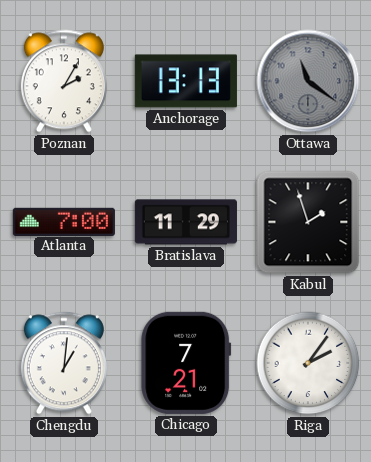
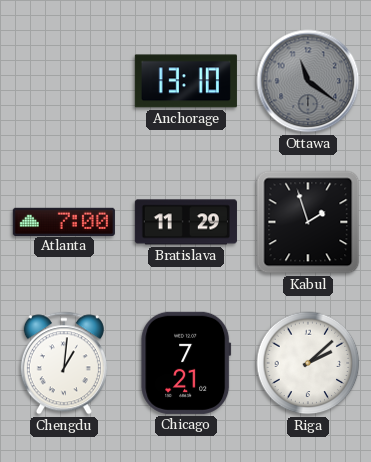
Poznan: 2:05 -> none
Anchorage: 13:13 -> 13:10
Riga: 2:06 -> 2:08
